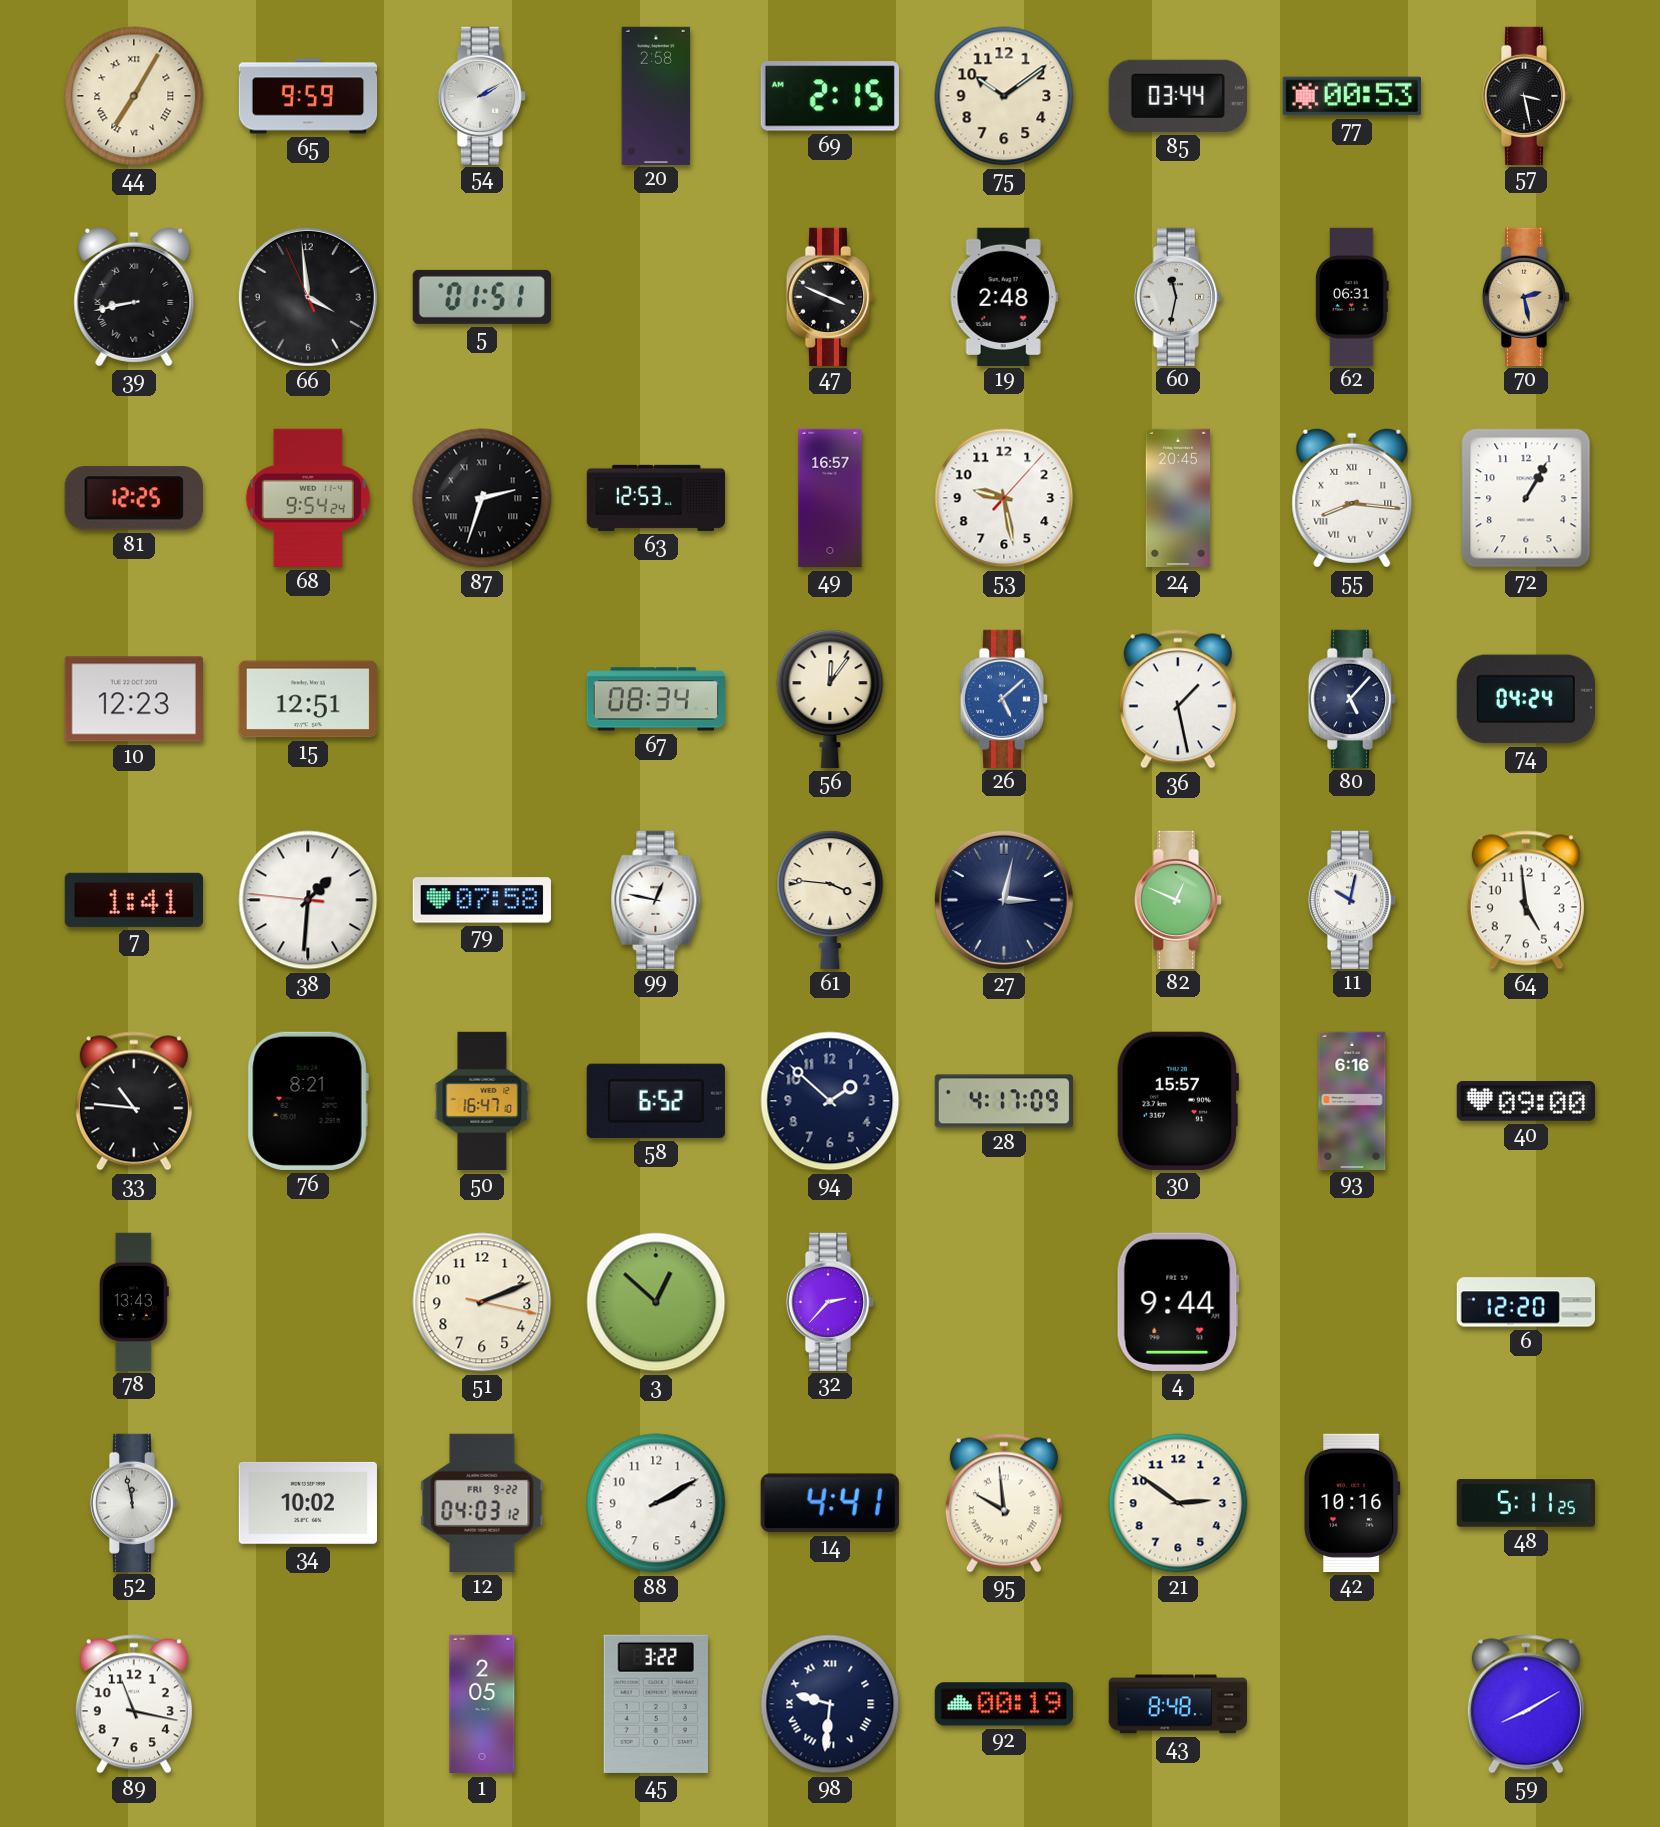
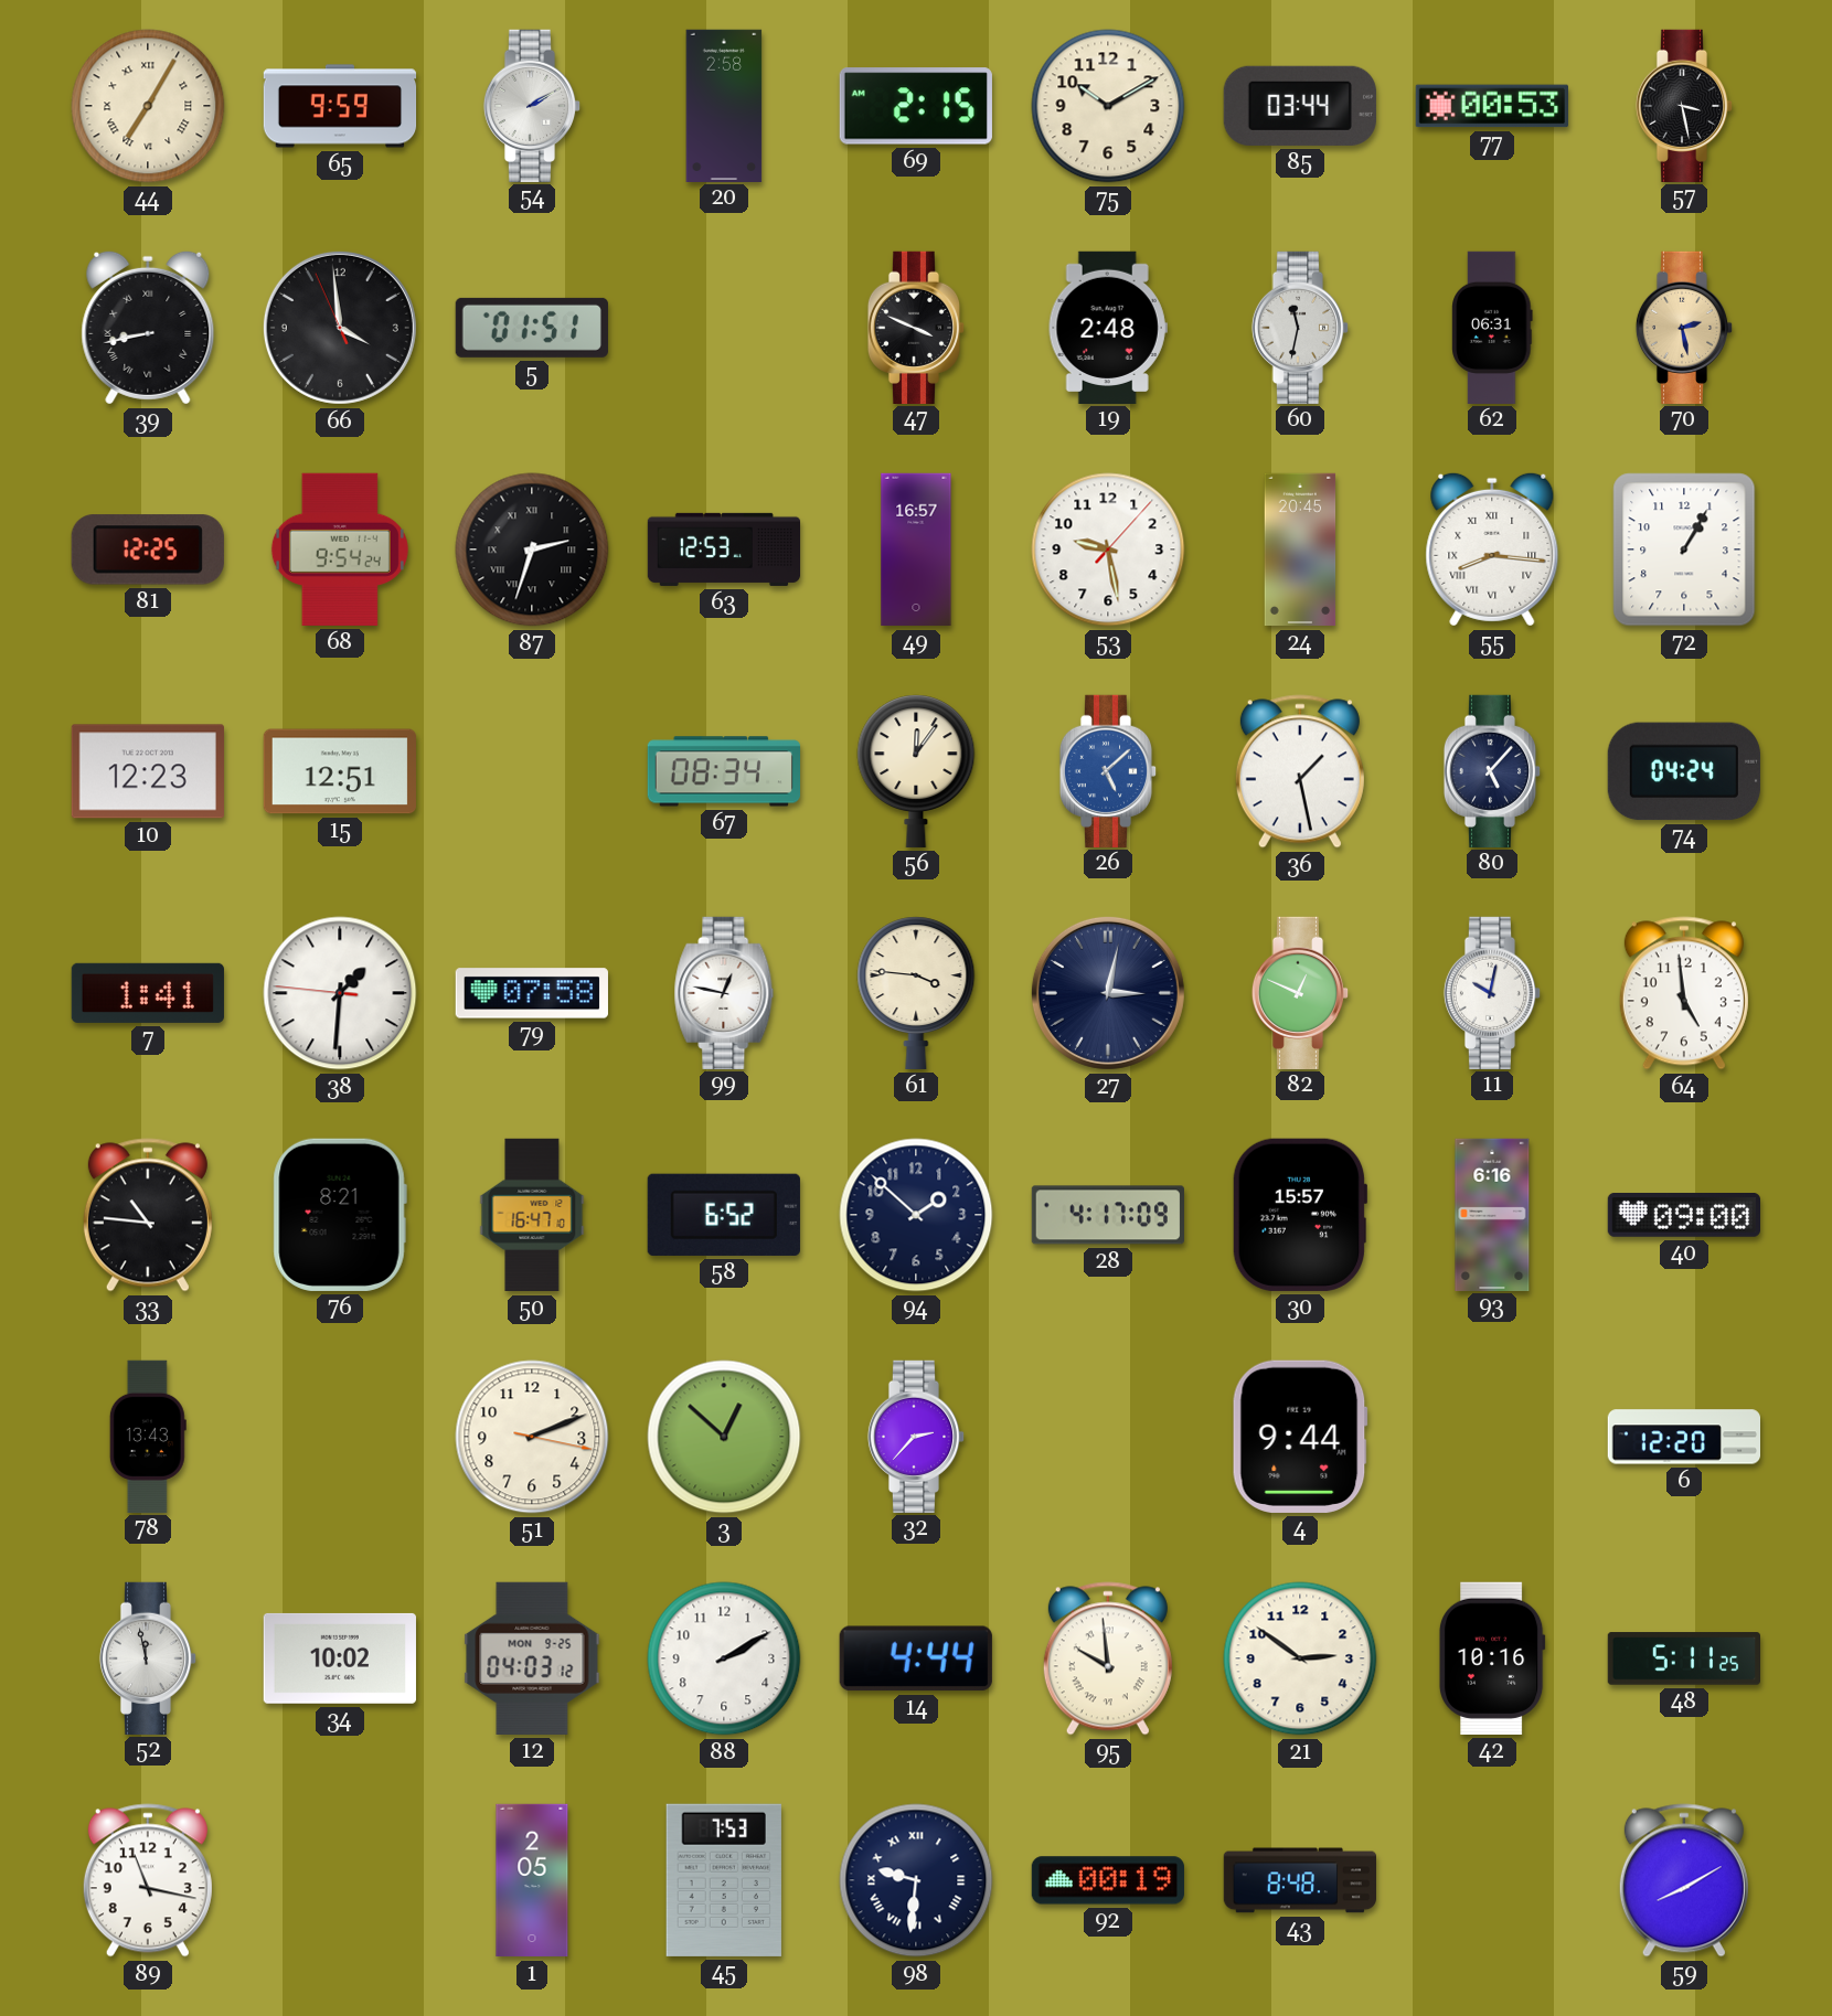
75: 10:09 -> 10:10
12 date: FRI 9-22 -> MON 9-25
14: 4:41 -> 4:44
45: 3:22 -> 7:53
